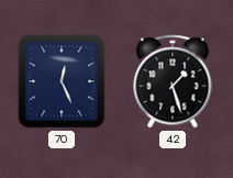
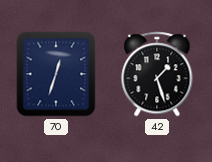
70: 12:26 -> 12:33
